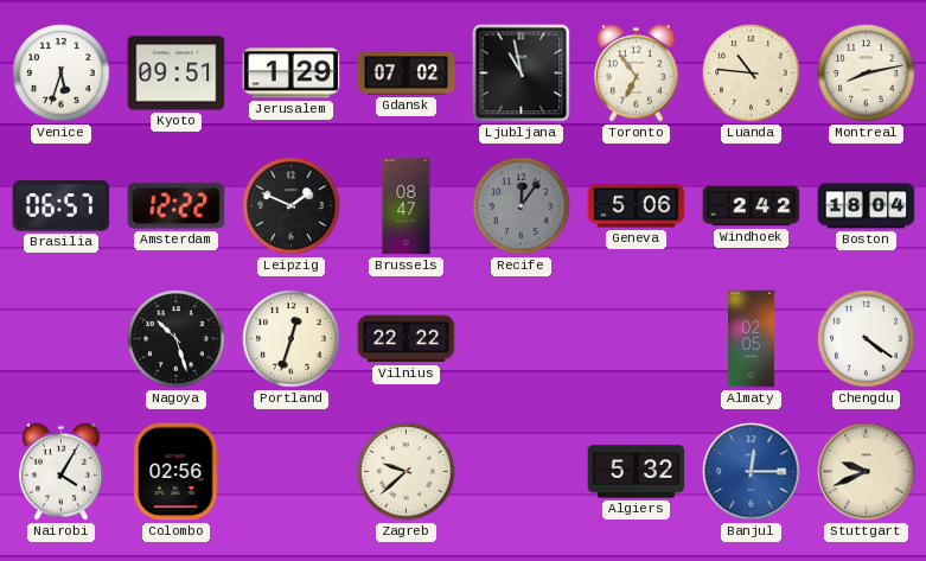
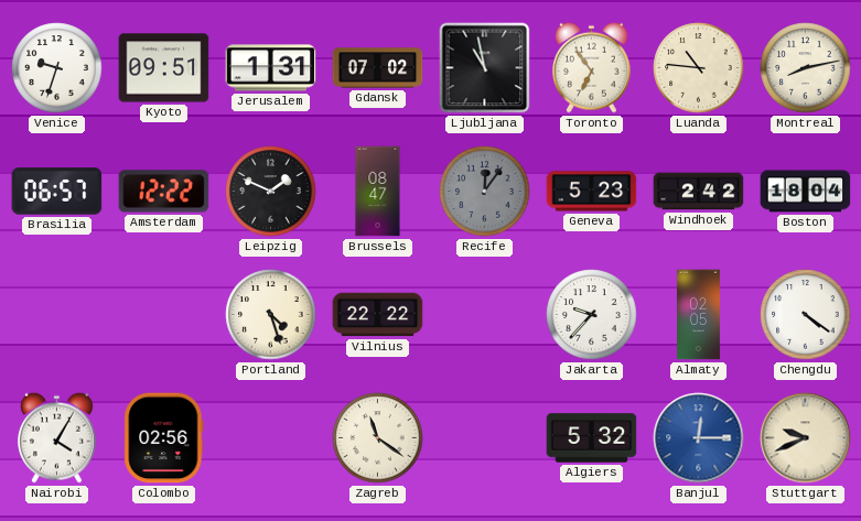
Venice: 5:33 -> 9:33
Jerusalem: 1:29 -> 1:31
Geneva: 5:06 -> 5:23
Nagoya: 10:27 -> none
Portland: 12:33 -> 4:27
Jakarta: none -> 9:37
Zagreb: 9:38 -> 11:21
